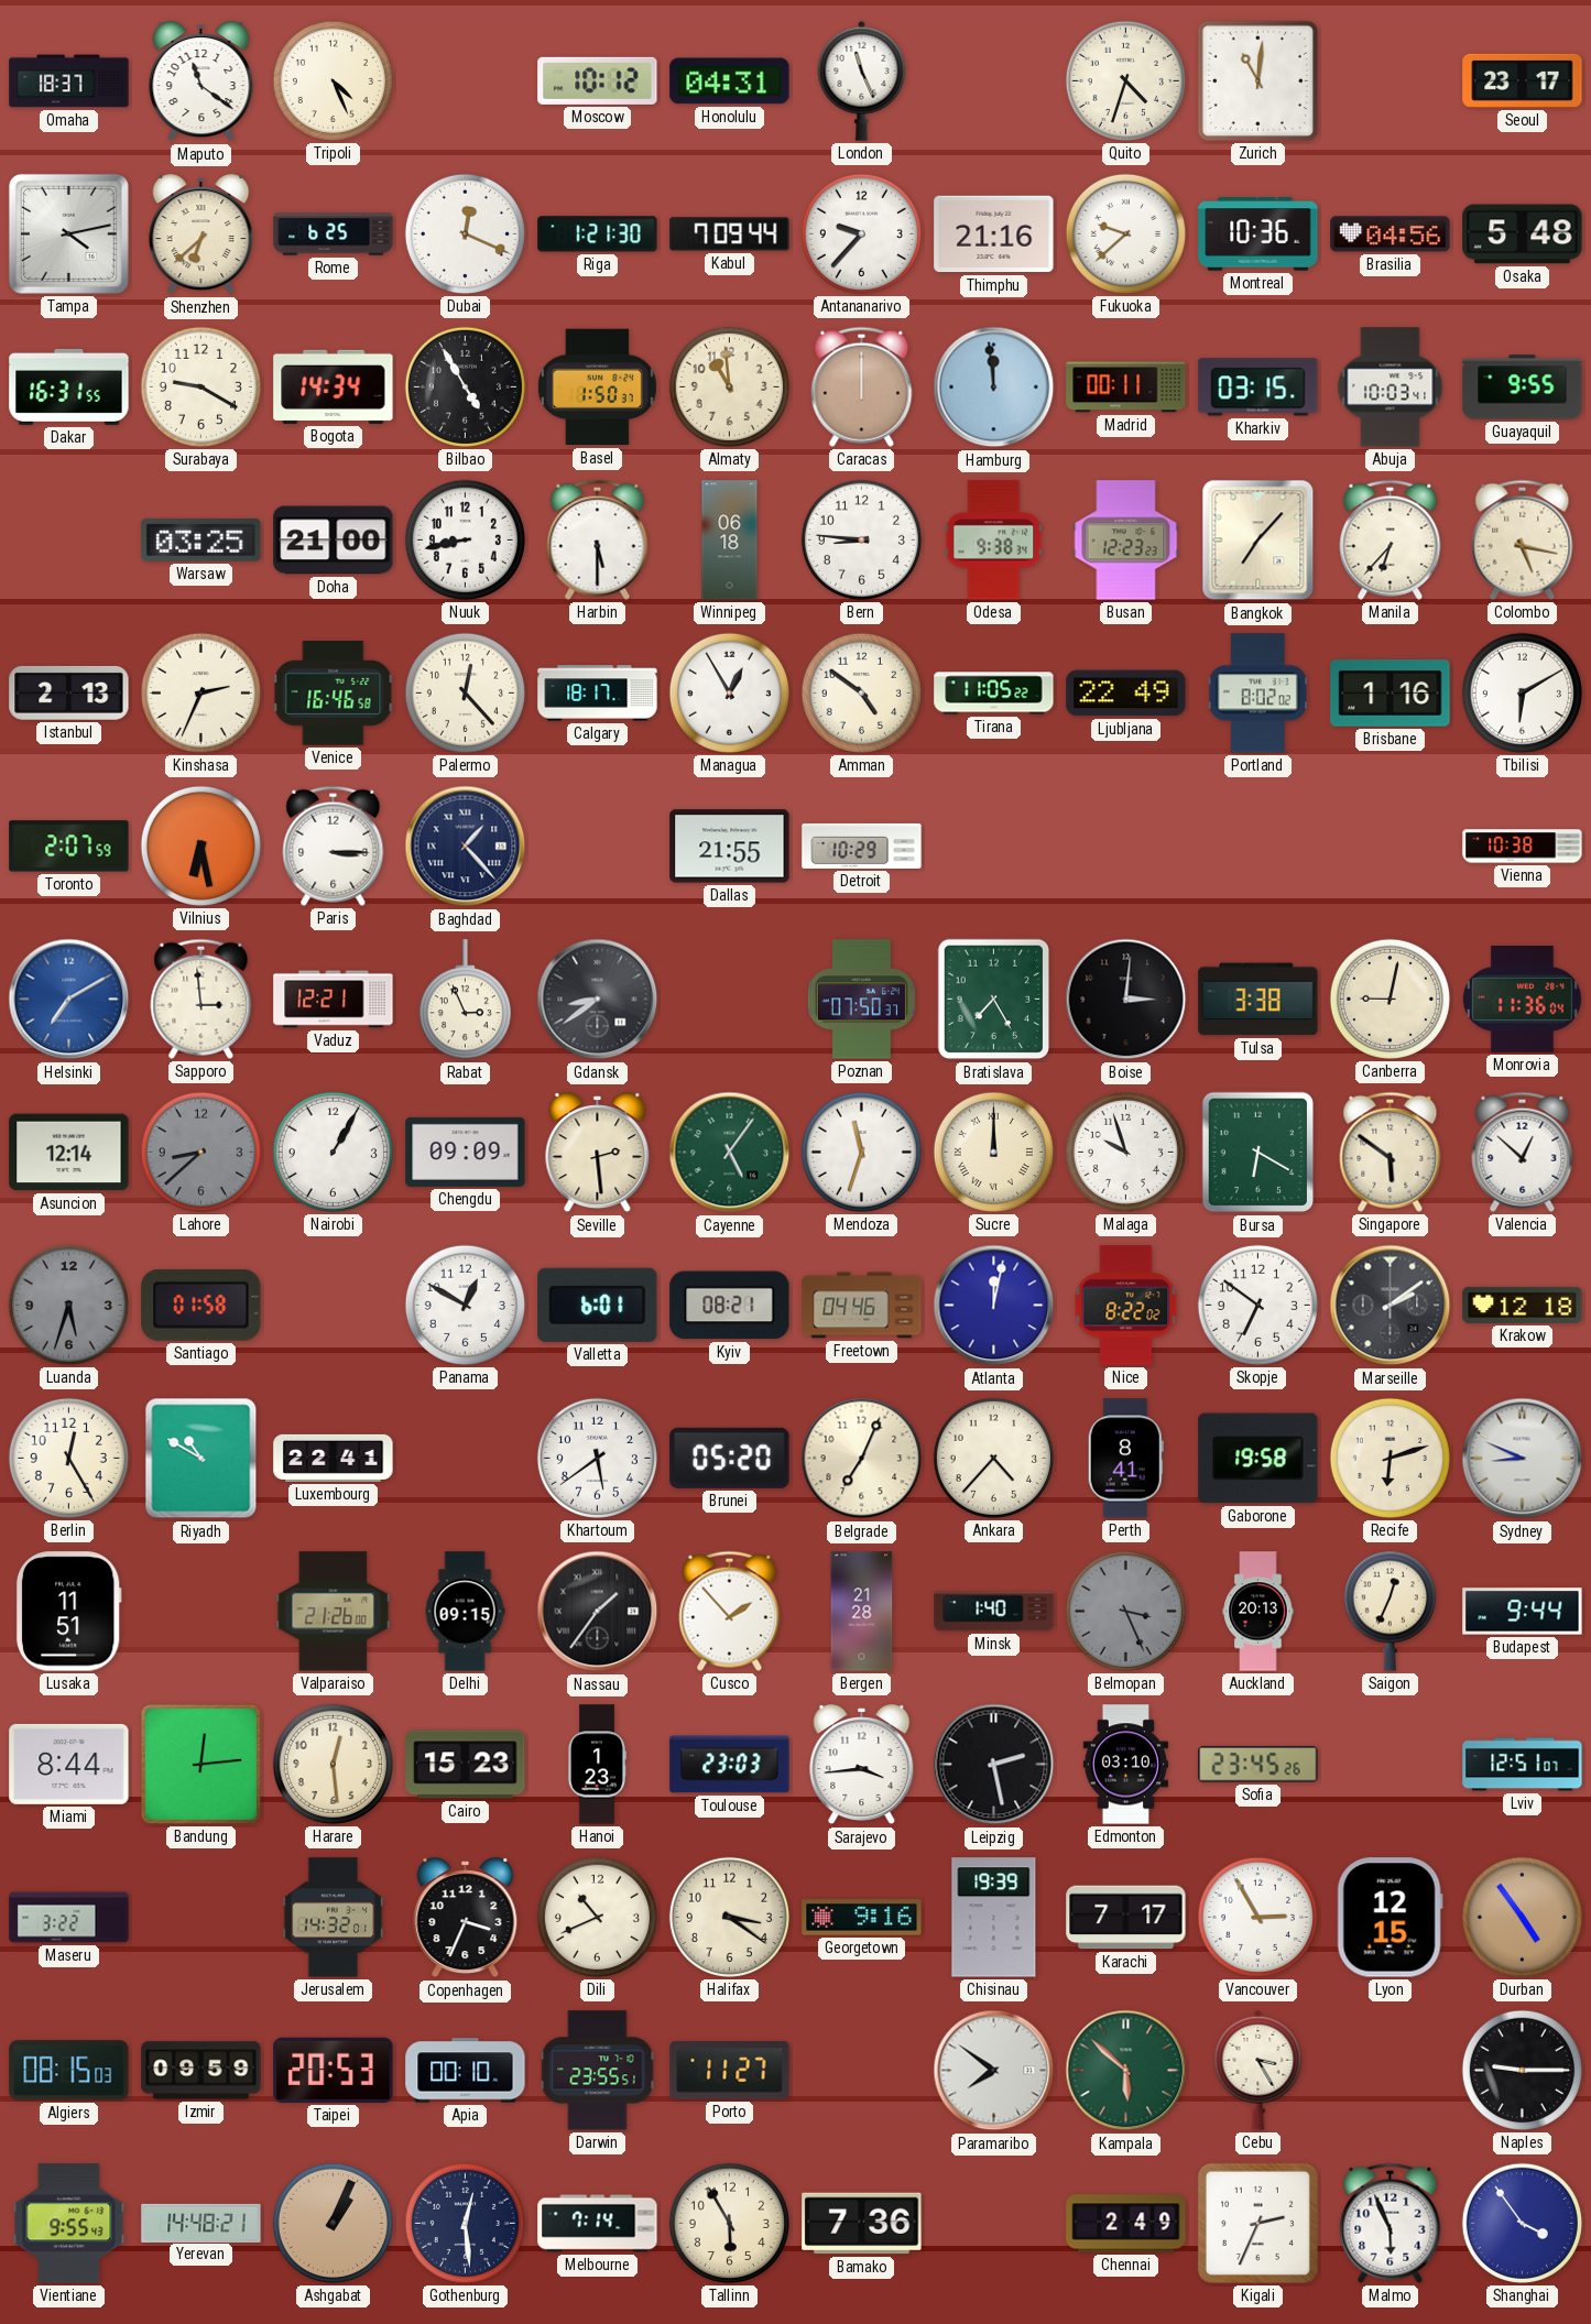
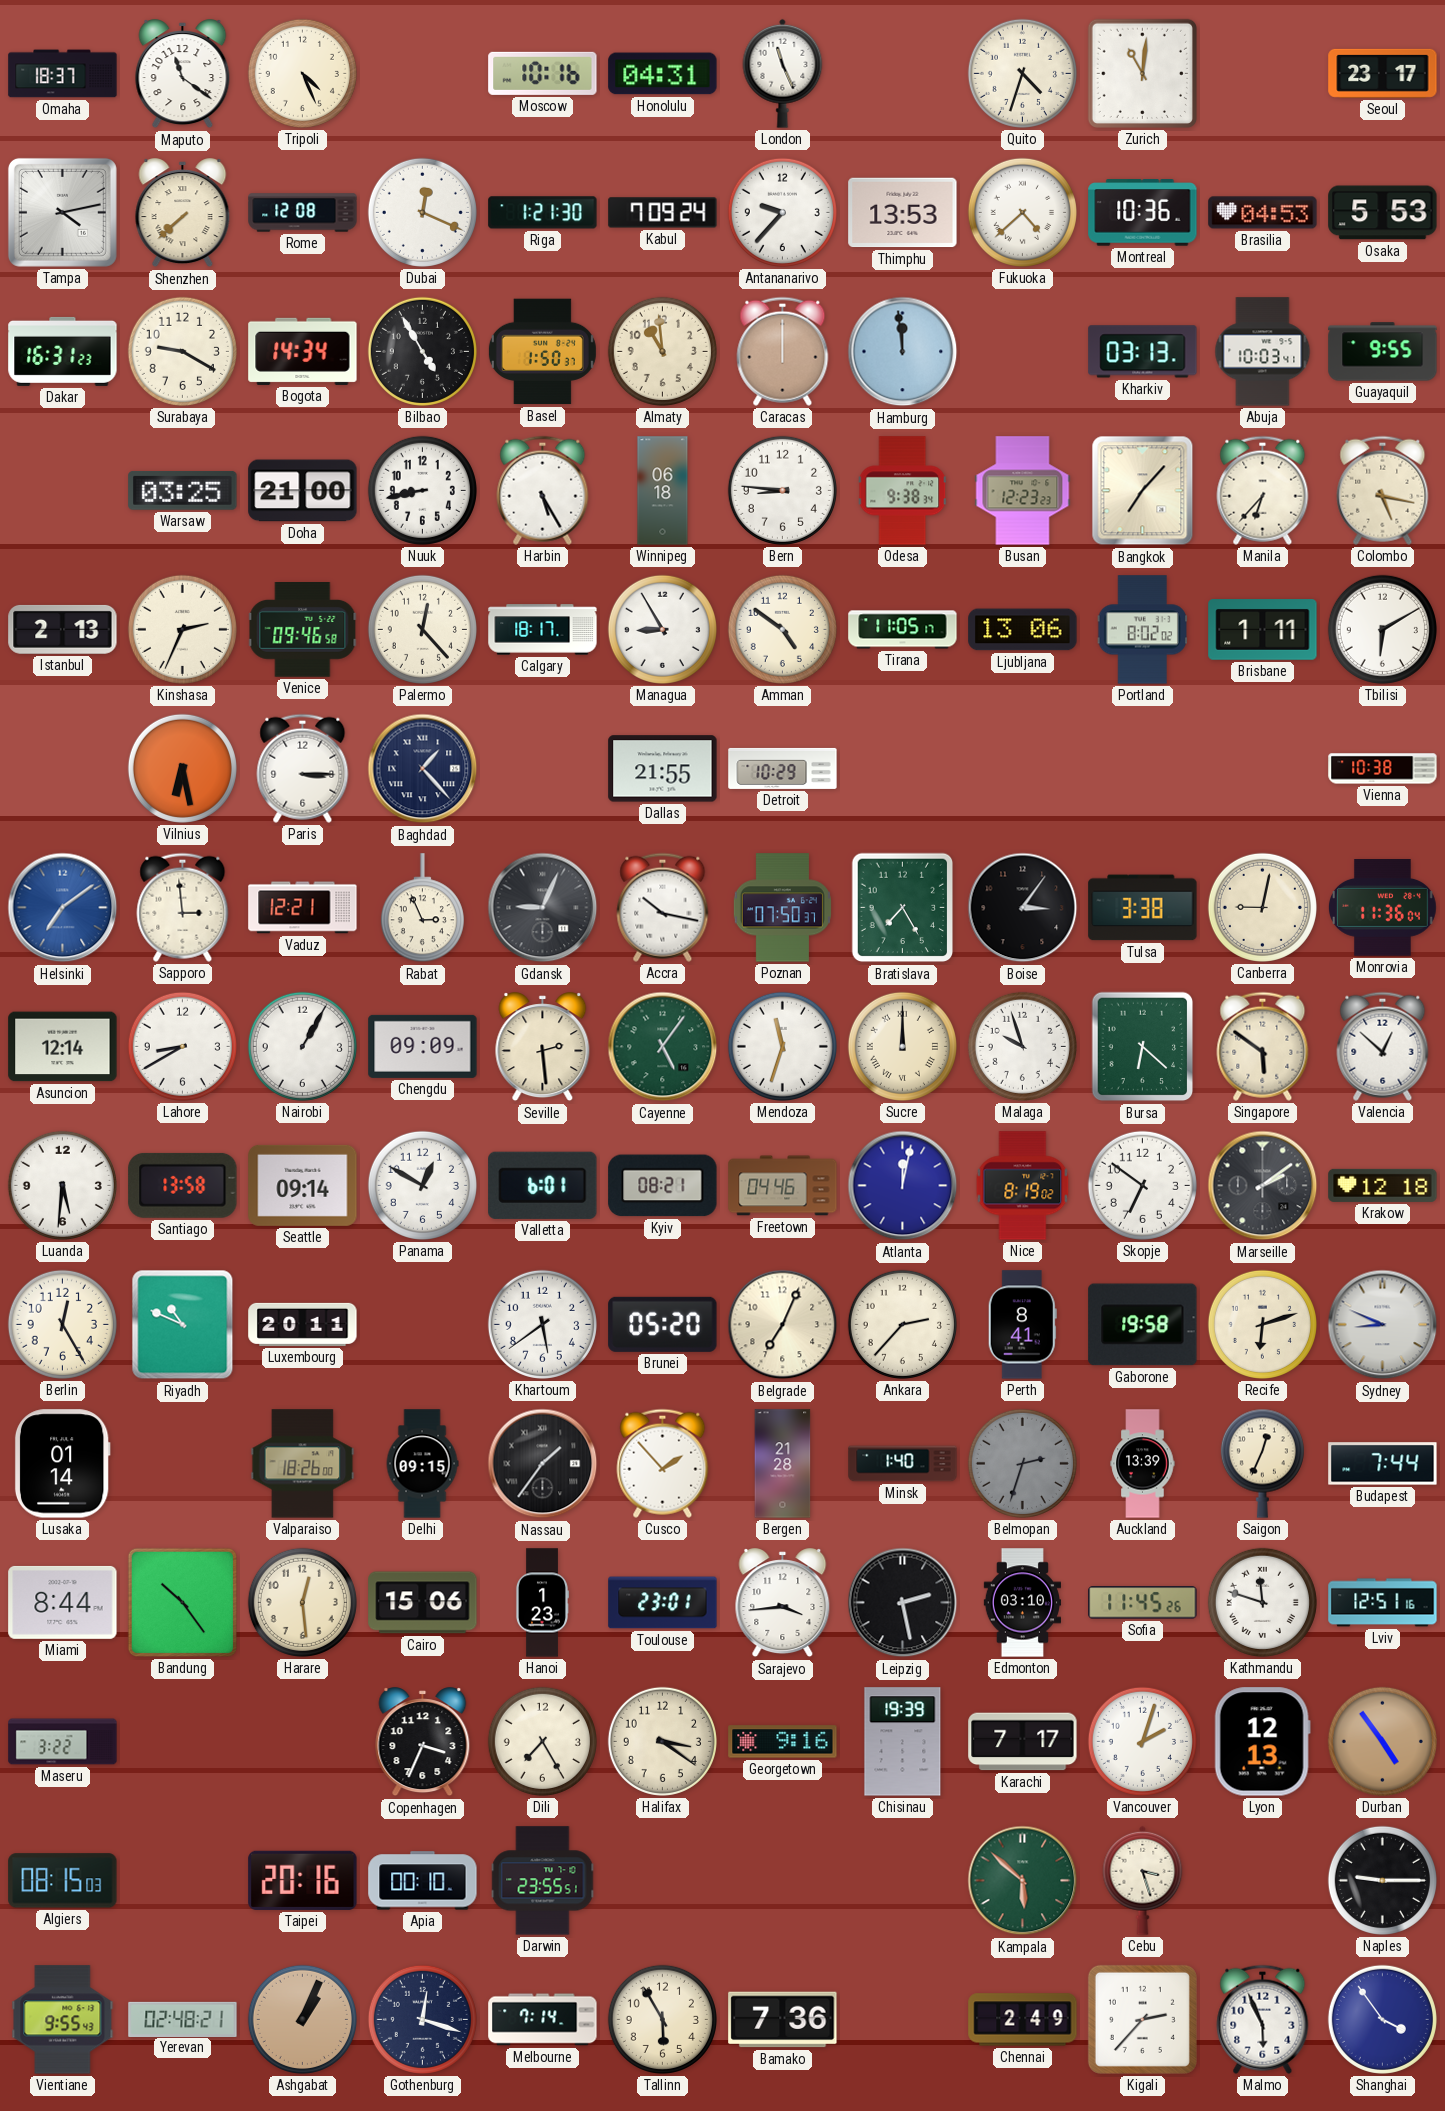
Moscow: 10:12 -> 10:16
Shenzhen: 6:38 -> 7:38
Rome: 6:25 -> 12:08
Kabul: 7:09:44 -> 7:09:24
Thimphu: 21:16 -> 13:53
Fukuoka: 9:38 -> 4:38
Brasilia: 04:56 -> 04:53
Osaka: 5:48 -> 5:53
Dakar: 16:31:55 -> 16:31:23
Madrid: 00:11 -> none
Kharkiv: 03:15 -> 03:13
Harbin: 5:30 -> 5:25
Venice: 16:46 -> 09:46
Managua: 12:55 -> 8:55
Tirana: 11:05:22 -> 11:05:17
Ljubljana: 22:49 -> 13:06
Brisbane: 1:16 -> 1:11
Toronto: 2:07 -> none
Helsinki: 7:10 -> 7:09
Gdansk: 8:39 -> 9:04
Accra: none -> 10:17
Boise: 3:01 -> 3:06
Lahore: 8:38 -> 8:40
Lahore dial: grey -> white
Bursa: 6:20 -> 6:22
Luanda: 5:33 -> 5:31
Luanda dial: grey -> white
Santiago: 01:58 -> 13:58
Seattle: none -> 09:14
Nice: 8:22 -> 8:19
Riyadh: 10:50 -> 10:49
Luxembourg: 22:41 -> 20:11
Ankara: 4:37 -> 2:37
Lusaka: 11:51 -> 01:14
Valparaiso: 21:26 -> 18:26
Belmopan: 3:26 -> 2:33
Auckland: 20:13 -> 13:39
Budapest: 9:44 -> 7:44
Bandung: 12:14 -> 10:24
Cairo: 15:23 -> 15:06
Toulouse: 23:03 -> 23:01
Sofia: 23:45 -> 11:45
Kathmandu: none -> 11:48
Lviv: 12:51:07 -> 12:51:16
Jerusalem: 14:32 -> none
Dili: 10:41 -> 7:25
Vancouver: 2:55 -> 2:03
Lyon: 12:15 -> 12:13
Izmir: 09:59 -> none
Taipei: 20:53 -> 20:16
Porto: 11:27 -> none
Paramaribo: 7:51 -> none
Cebu: 3:25 -> 3:27
Yerevan: 14:48 -> 02:48
Gothenburg: 12:29 -> 12:18
Kigali: 2:34 -> 2:37
